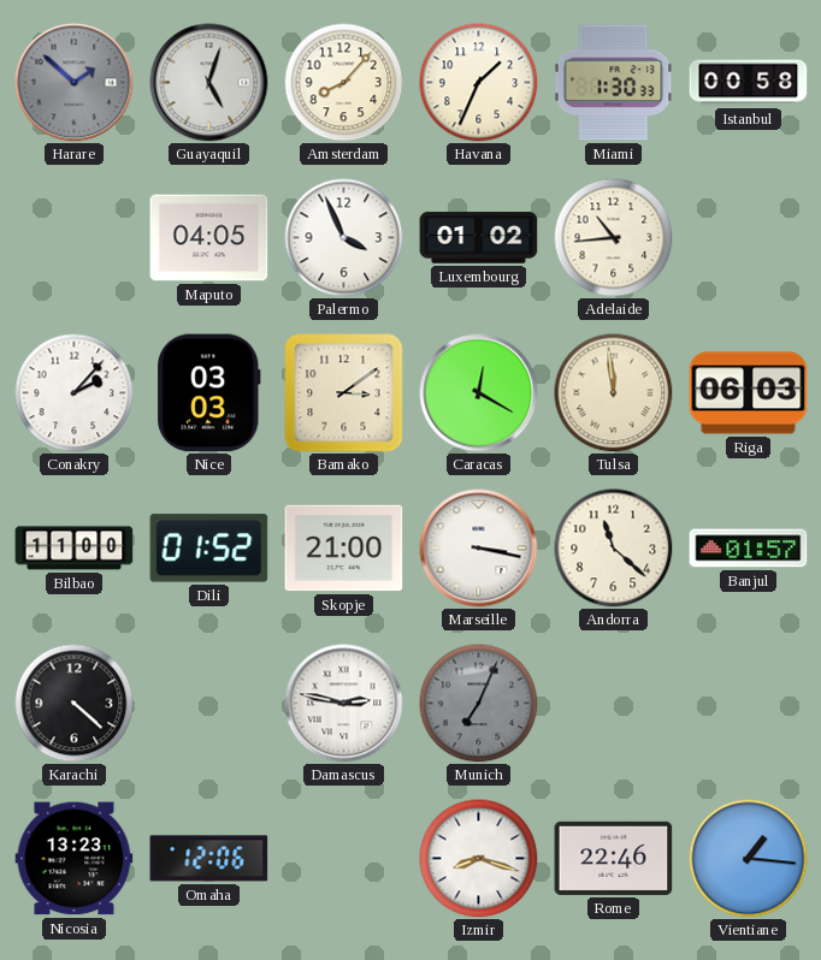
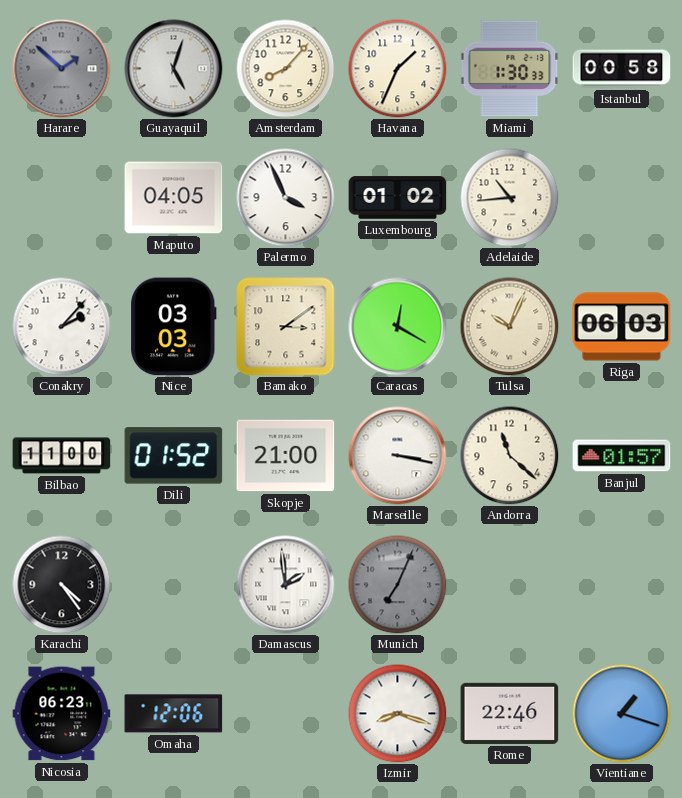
Tulsa: 11:59 -> 10:04
Karachi: 4:22 -> 4:24
Damascus: 2:47 -> 1:59
Nicosia: 13:23 -> 06:23
Vientiane: 1:16 -> 1:18
